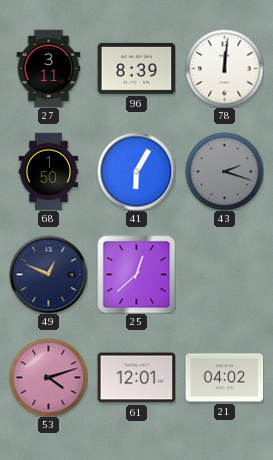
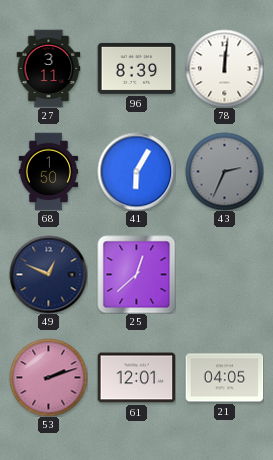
43: 2:18 -> 2:34
53: 4:12 -> 2:12
21: 04:02 -> 04:05
